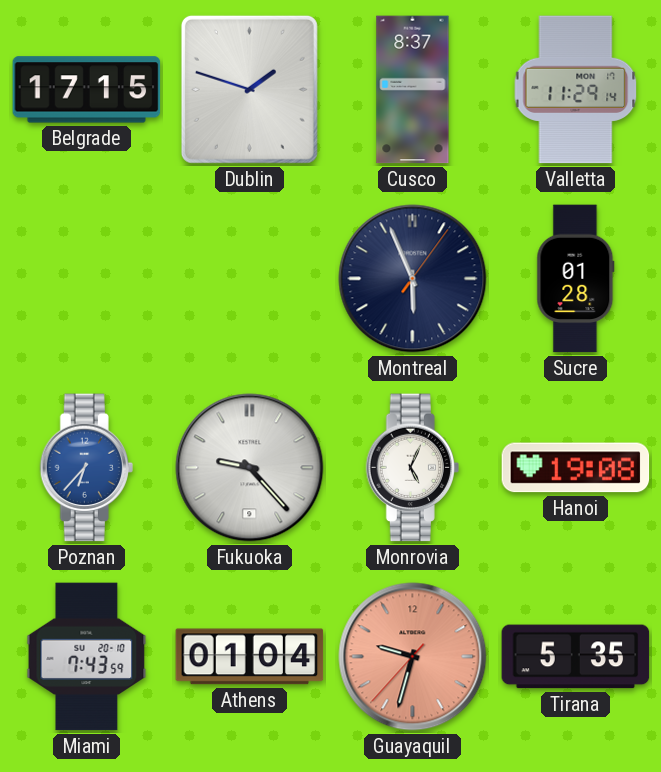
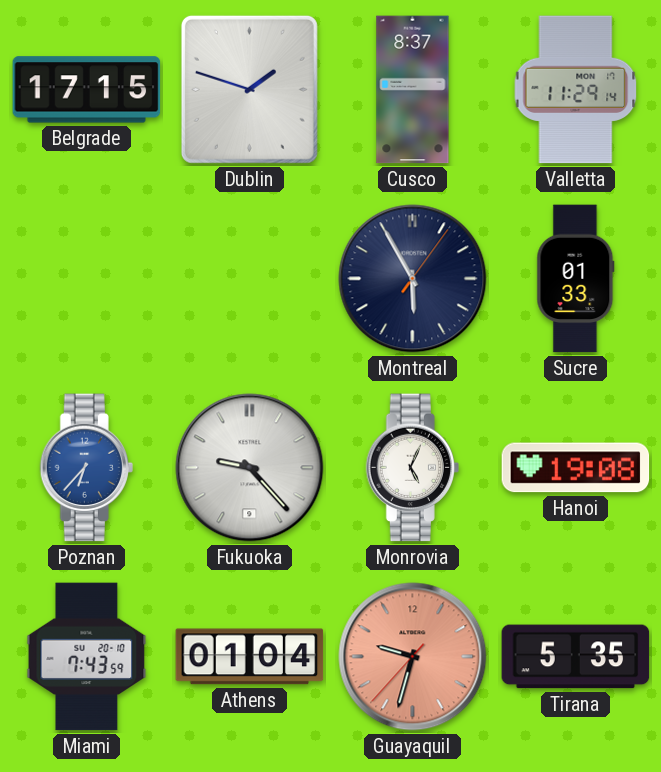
Montreal: 5:56 -> 5:55
Sucre: 01:28 -> 01:33
